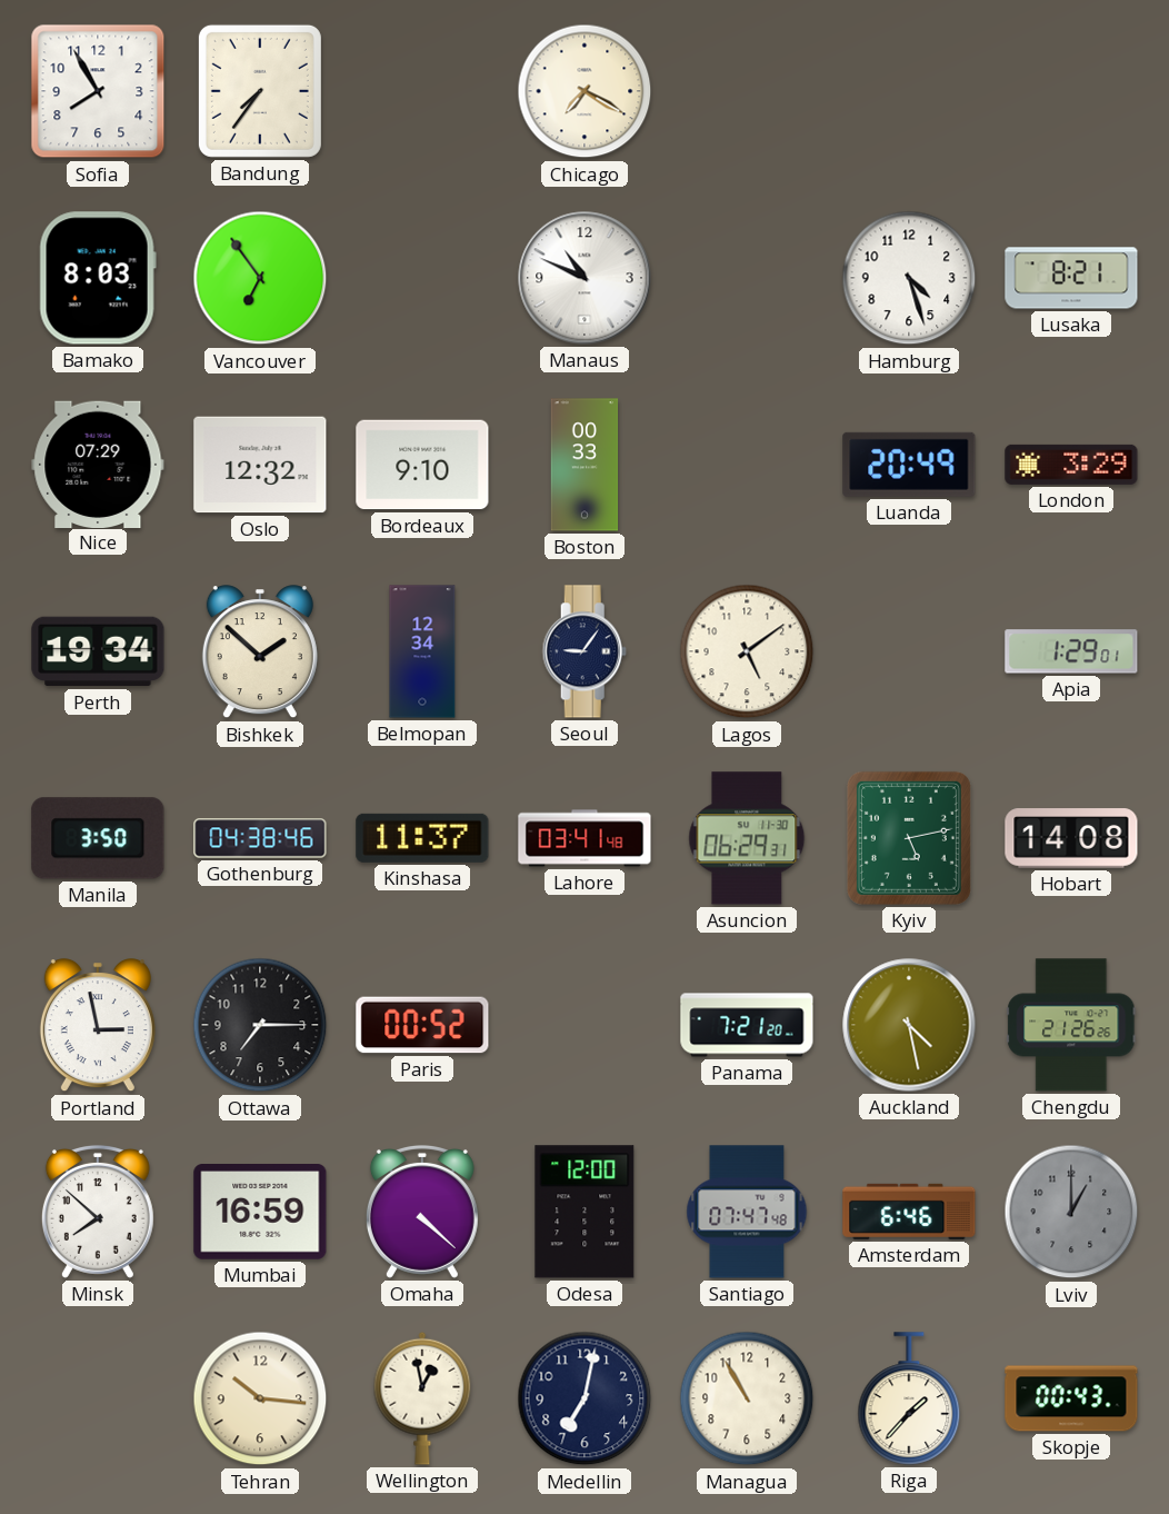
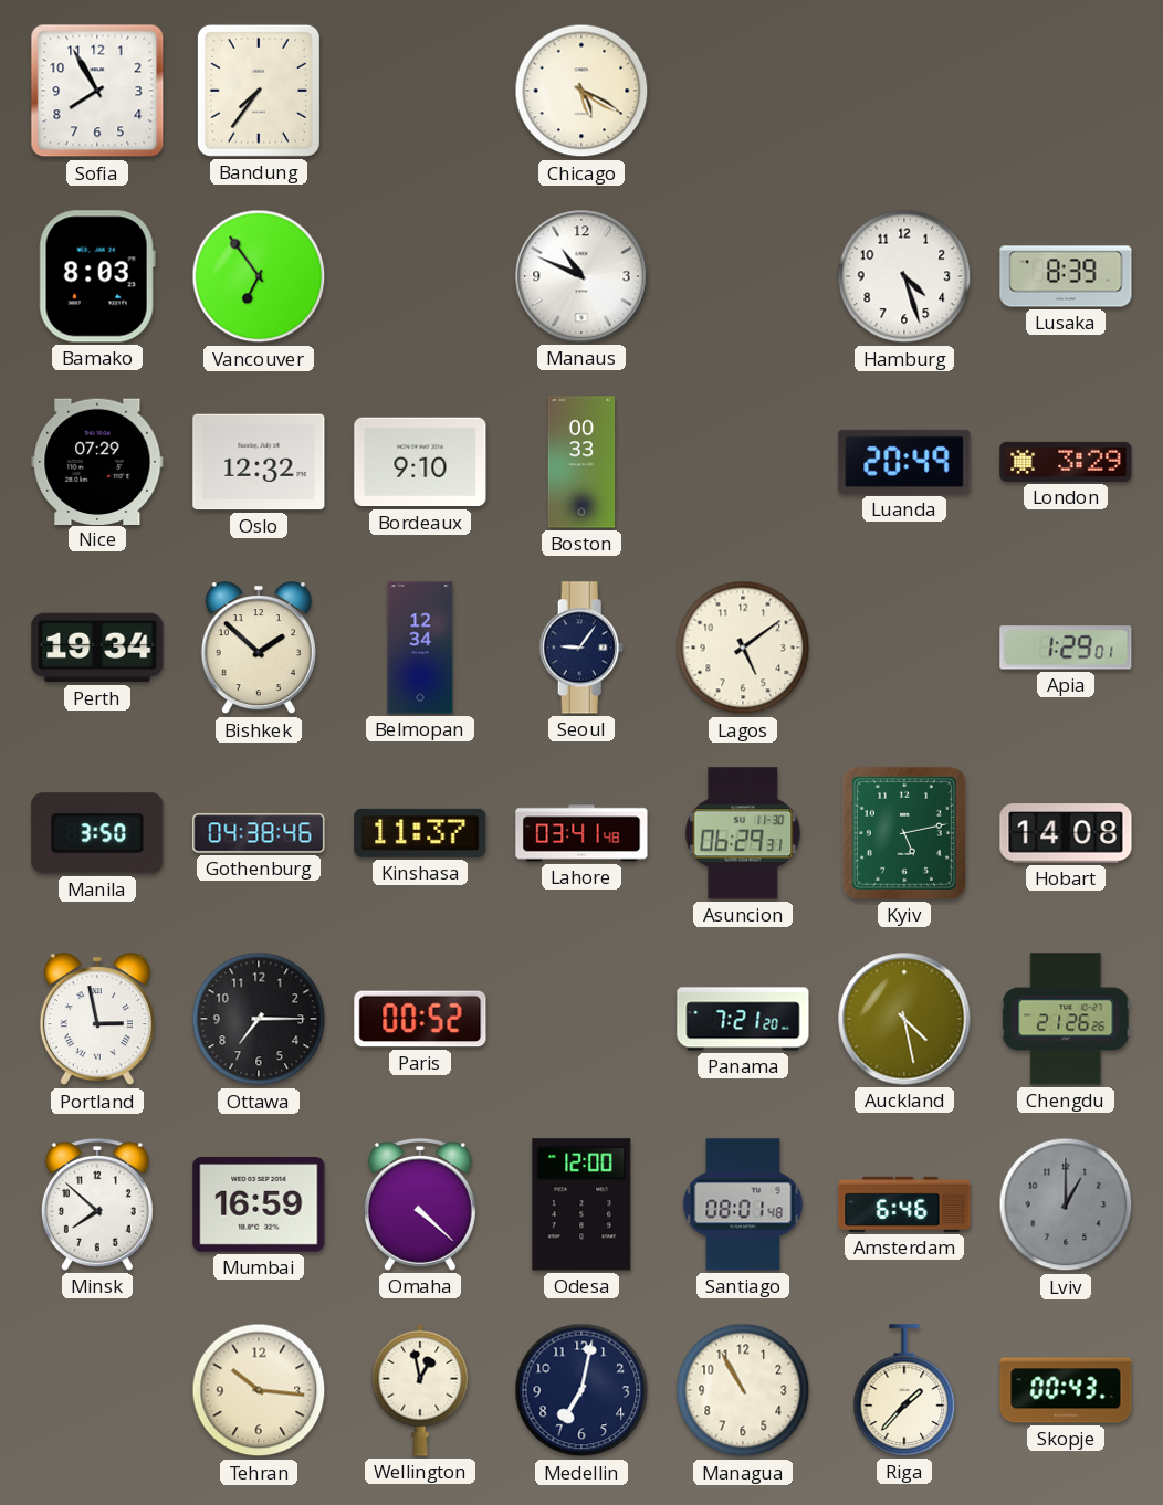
Chicago: 7:20 -> 5:20
Lusaka: 8:21 -> 8:39
Santiago: 07:47 -> 08:01
